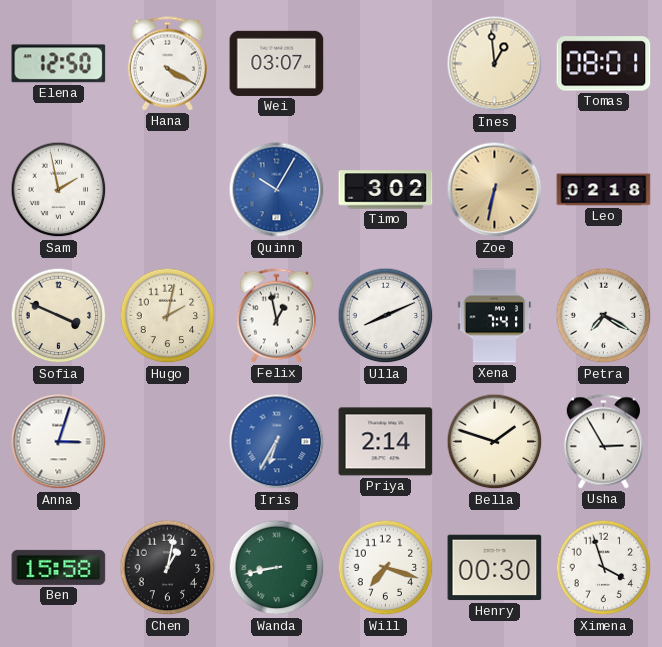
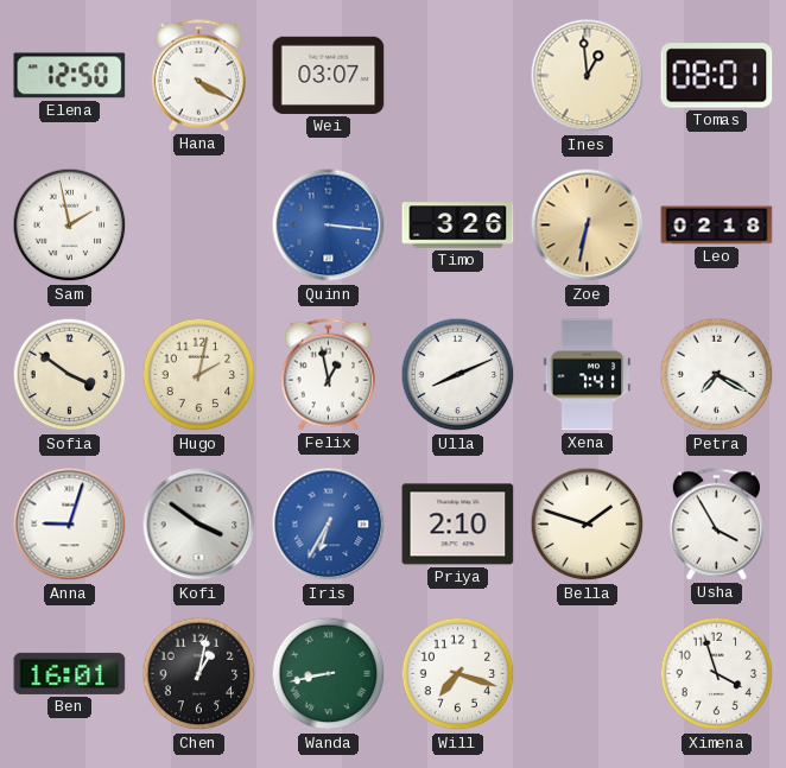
Quinn: 10:05 -> 3:16
Timo: 3:02 -> 3:26
Sofia: 3:49 -> 3:51
Anna: 3:03 -> 9:03
Kofi: none -> 3:51
Priya: 2:14 -> 2:10
Usha: 2:55 -> 3:55
Ben: 15:58 -> 16:01
Henry: 00:30 -> none
